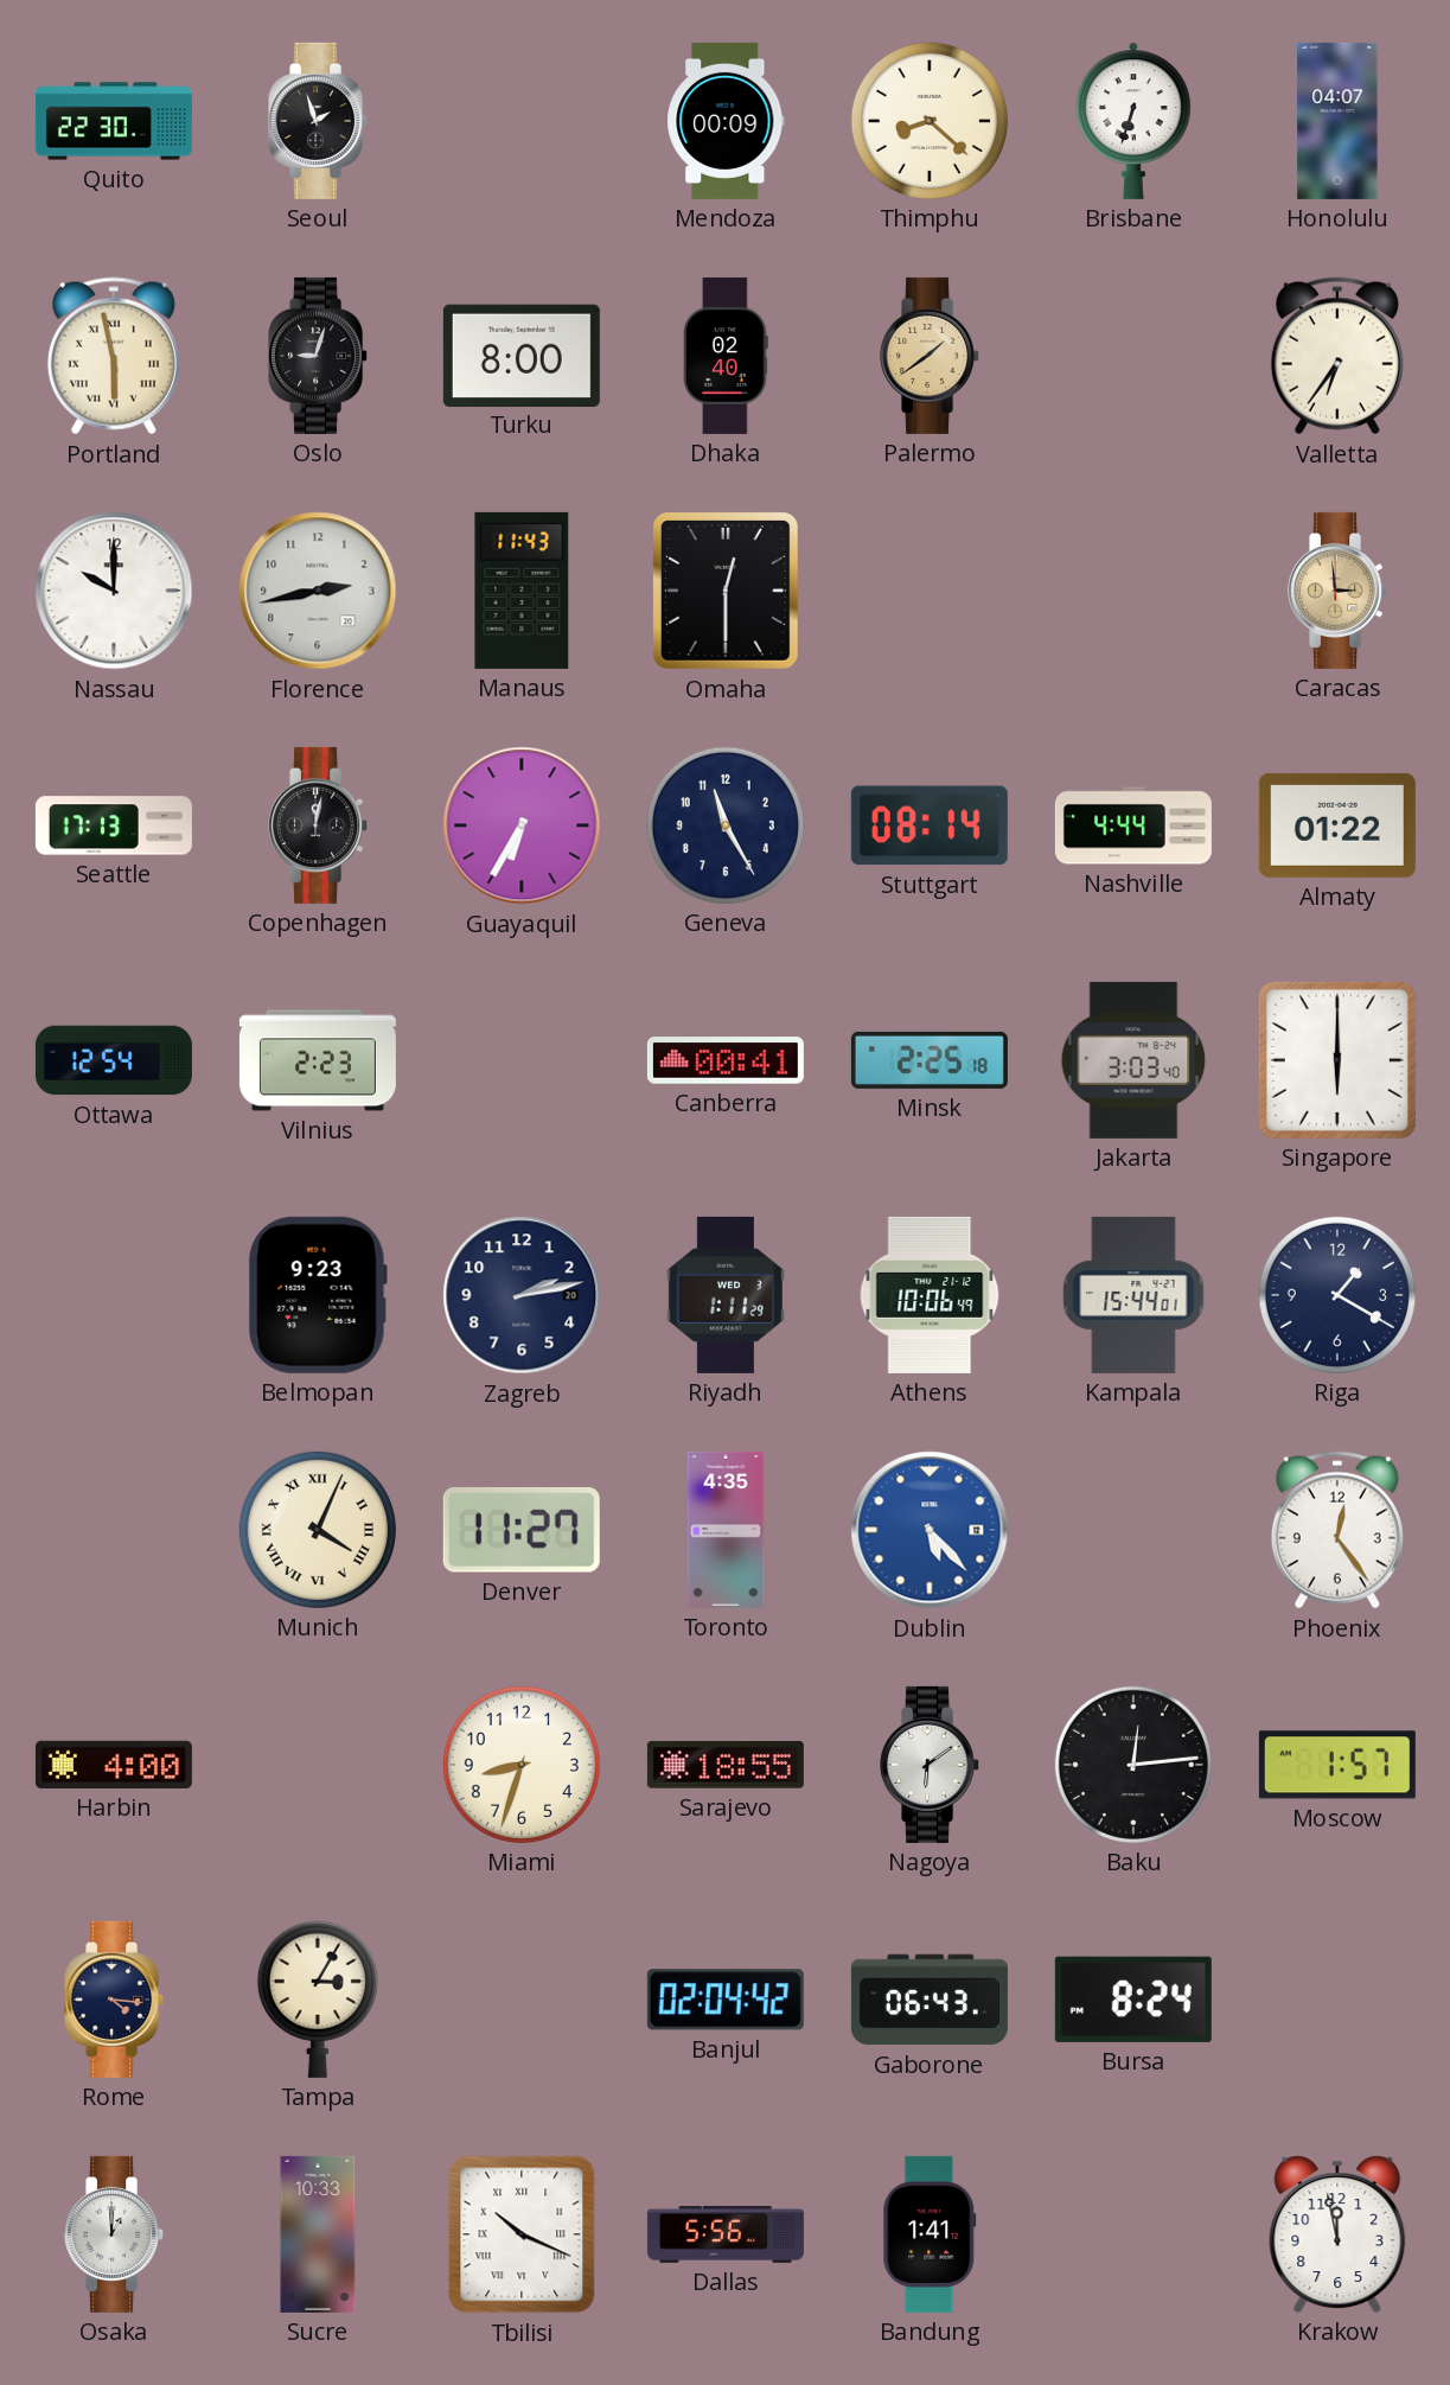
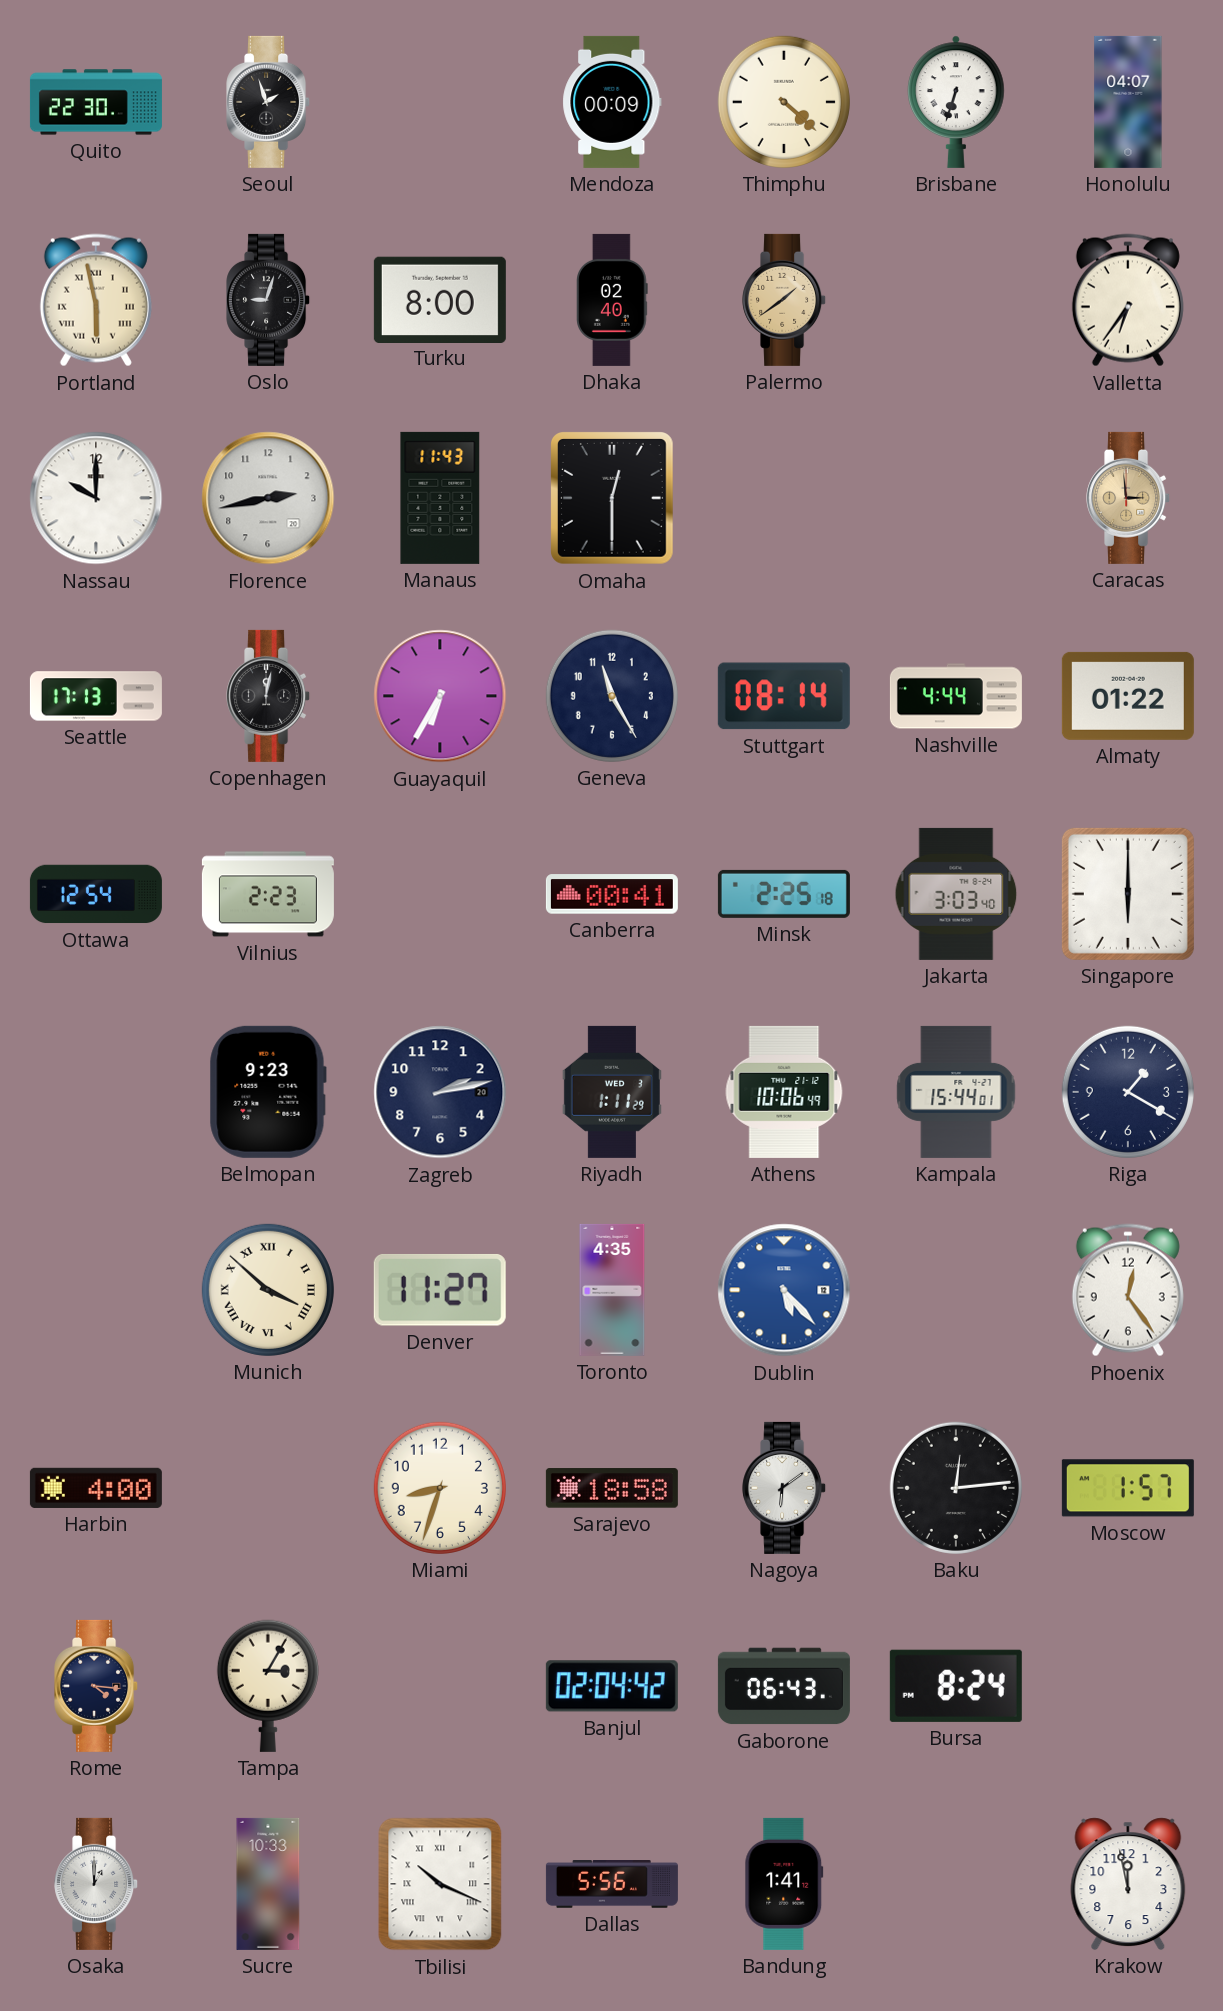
Thimphu: 8:22 -> 4:22
Munich: 4:04 -> 3:52
Sarajevo: 18:55 -> 18:58
